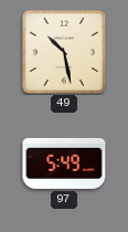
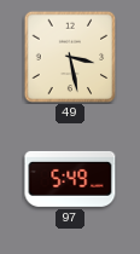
49: 10:28 -> 3:28
